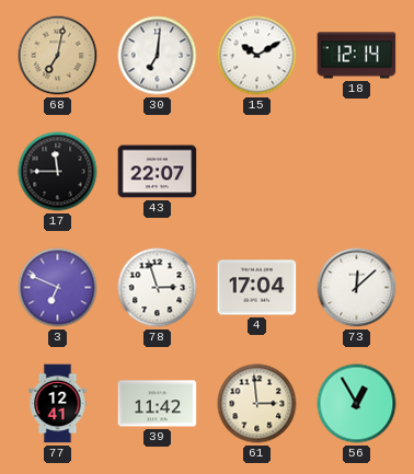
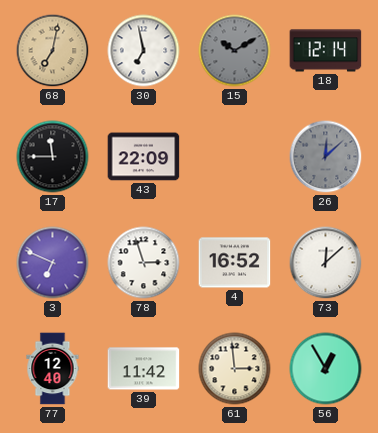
30: 7:01 -> 6:58
15 dial: white -> grey
43: 22:07 -> 22:09
26: none -> 12:08
4: 17:04 -> 16:52
77: 12:41 -> 12:40
